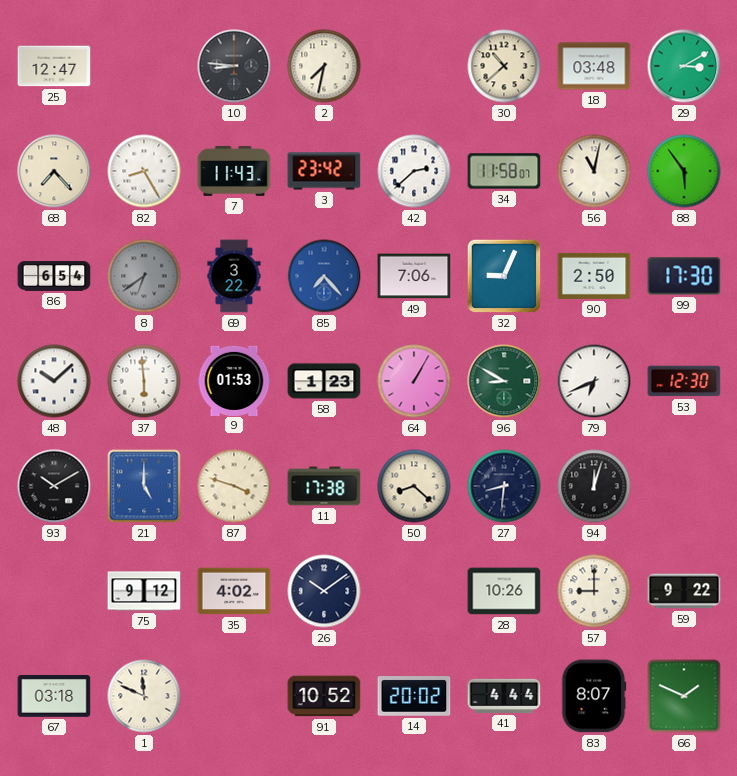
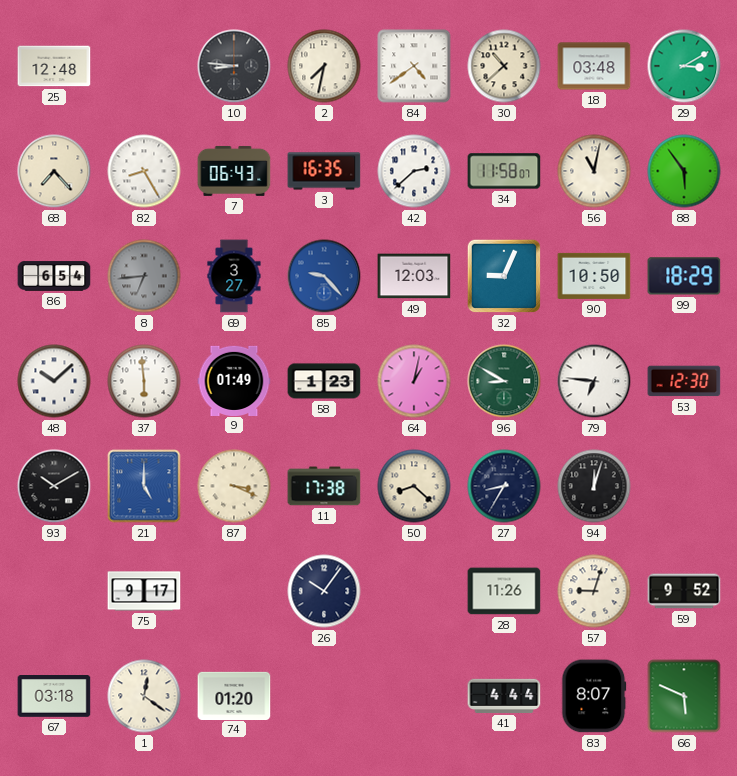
25: 12:47 -> 12:48
84: none -> 4:39
7: 11:43 -> 06:43
3: 23:42 -> 16:35
8: 6:39 -> 6:44
69: 3:22 -> 3:27
85: 7:23 -> 9:23
49: 7:06 -> 12:03
90: 2:50 -> 10:50
99: 17:30 -> 18:29
9: 01:53 -> 01:49
64: 1:05 -> 1:02
79: 6:41 -> 6:46
87: 3:48 -> 3:19
27: 8:31 -> 8:35
75: 9:12 -> 9:17
35: 4:02 -> none
26: 10:09 -> 10:06
28: 10:26 -> 11:26
57: 9:00 -> 9:03
59: 9:22 -> 9:52
1: 11:49 -> 12:21
74: none -> 01:20
91: 10:52 -> none
14: 20:02 -> none
66: 1:49 -> 5:49
